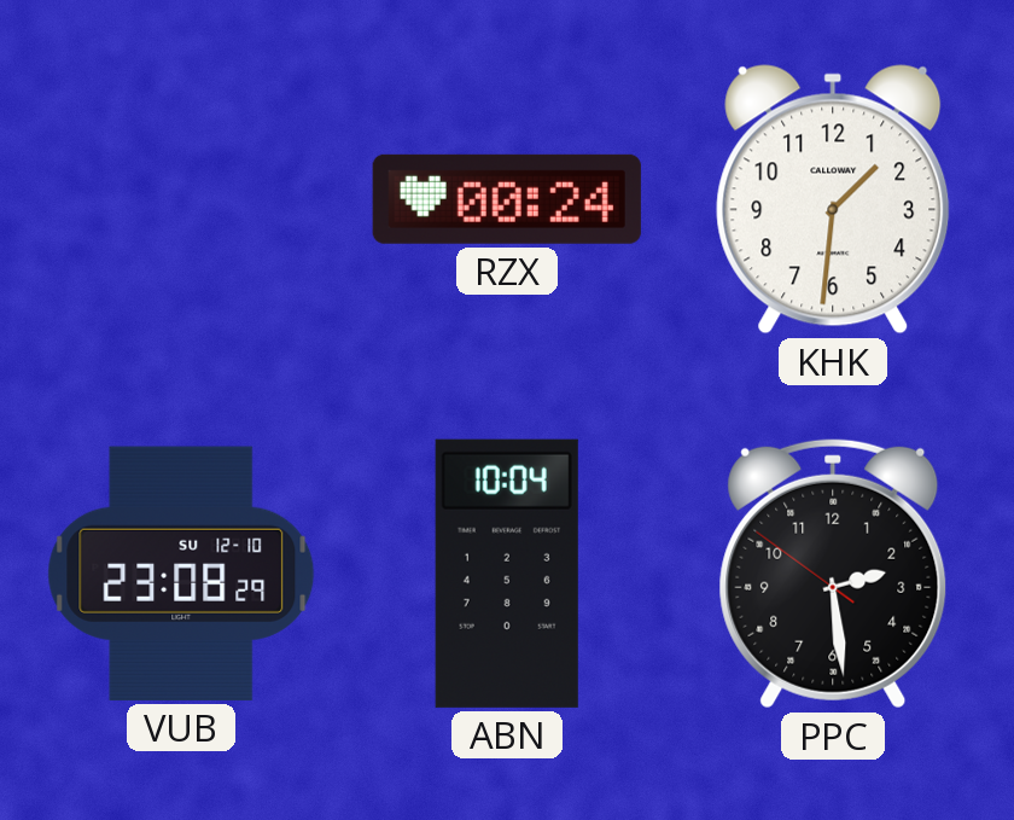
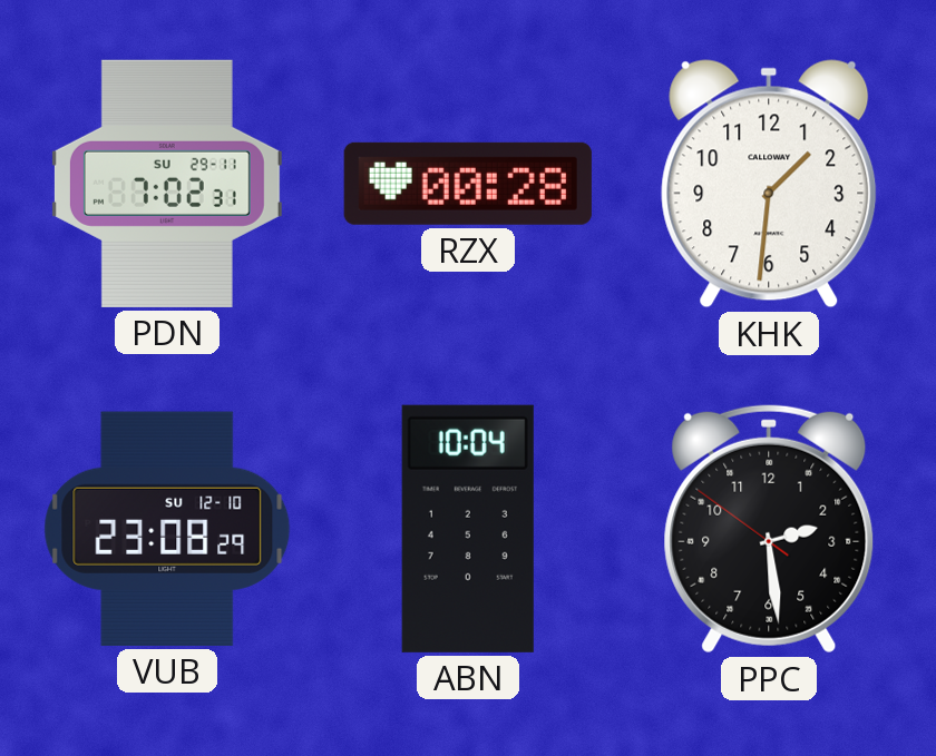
PDN: none -> 7:02
RZX: 00:24 -> 00:28
